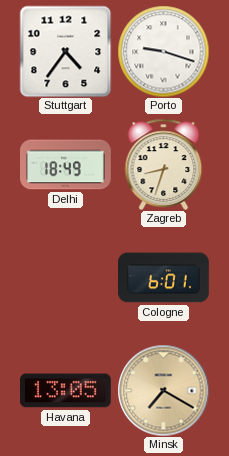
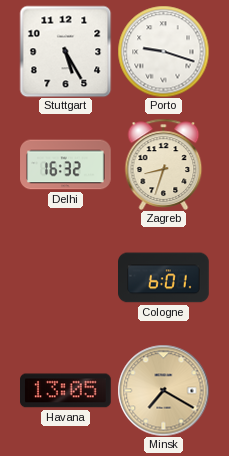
Stuttgart: 4:36 -> 5:25
Delhi: 18:49 -> 16:32
